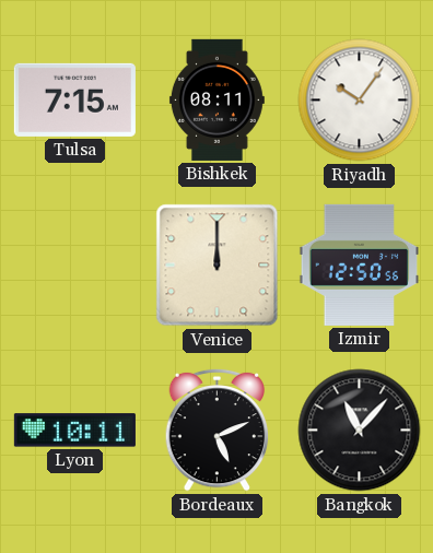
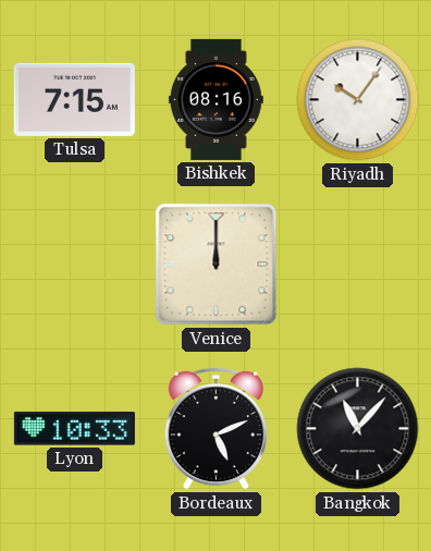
Bishkek: 08:11 -> 08:16
Izmir: 12:50 -> none
Lyon: 10:11 -> 10:33
